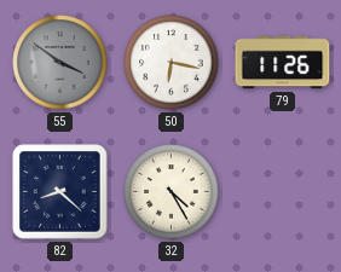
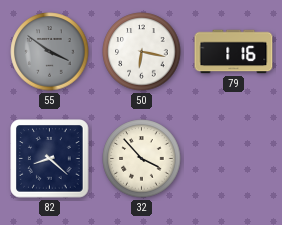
79: 11:26 -> 1:16
32: 4:25 -> 3:53
